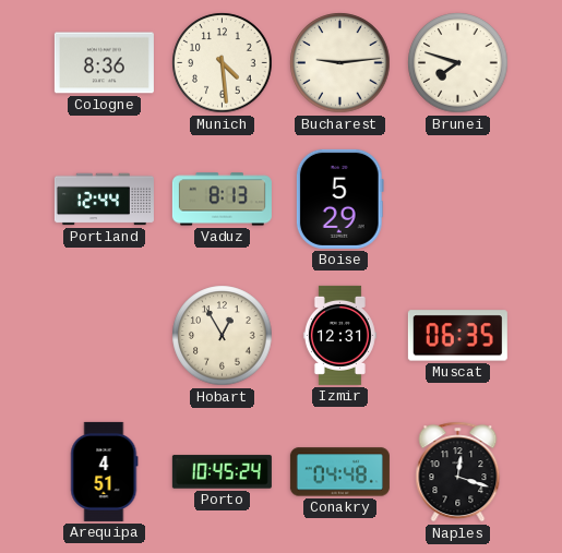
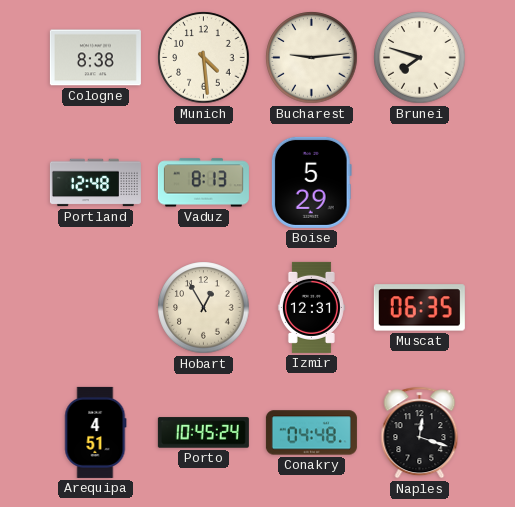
Cologne: 8:36 -> 8:38
Portland: 12:44 -> 12:48
